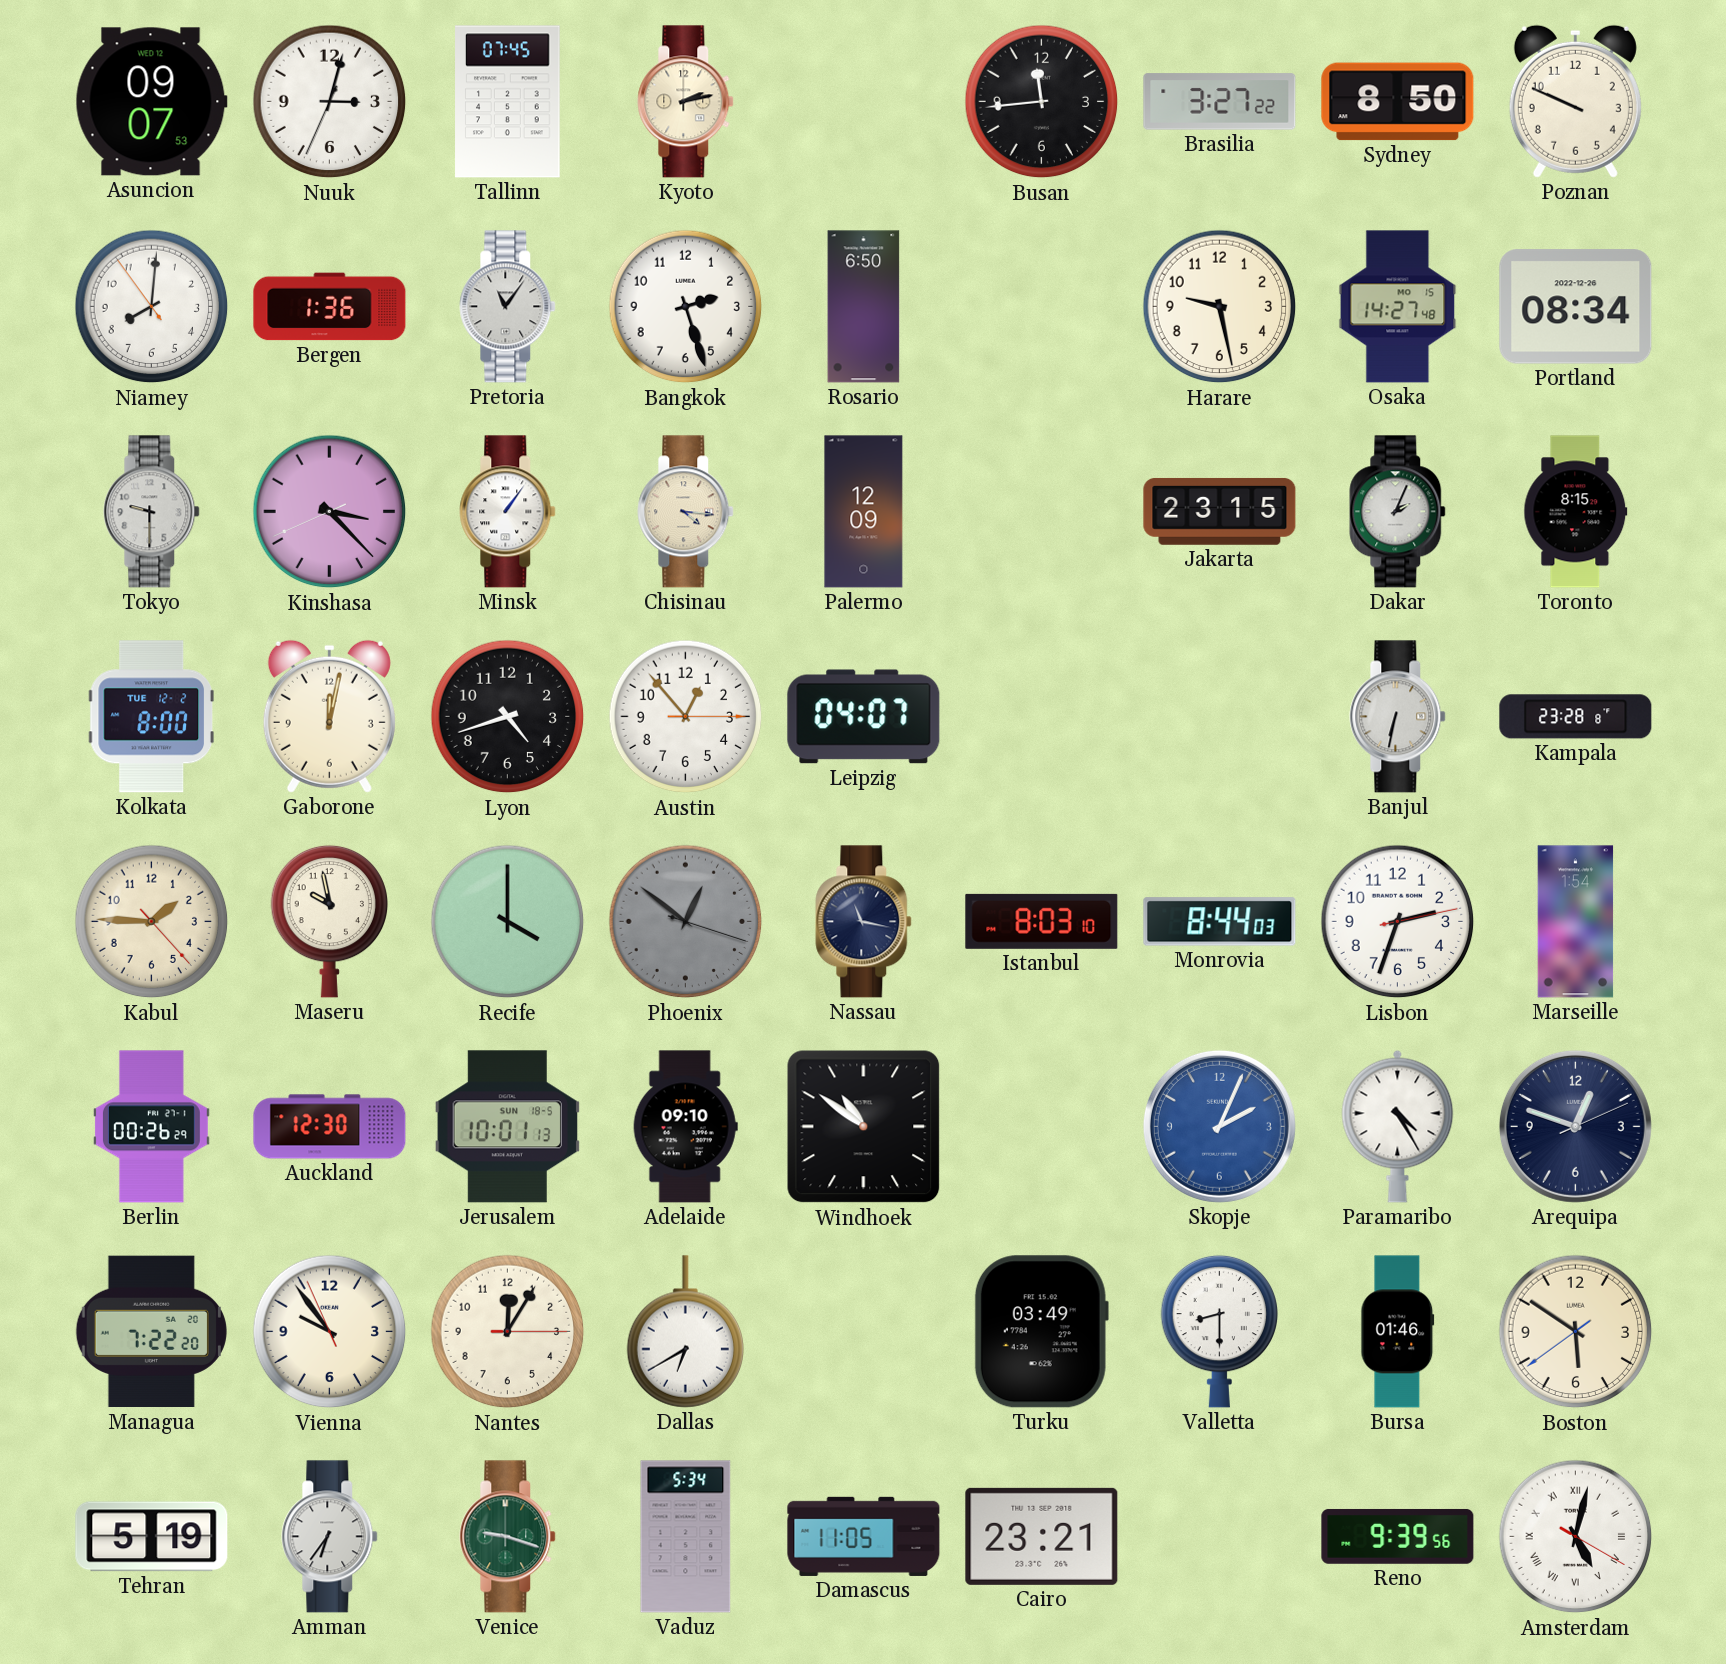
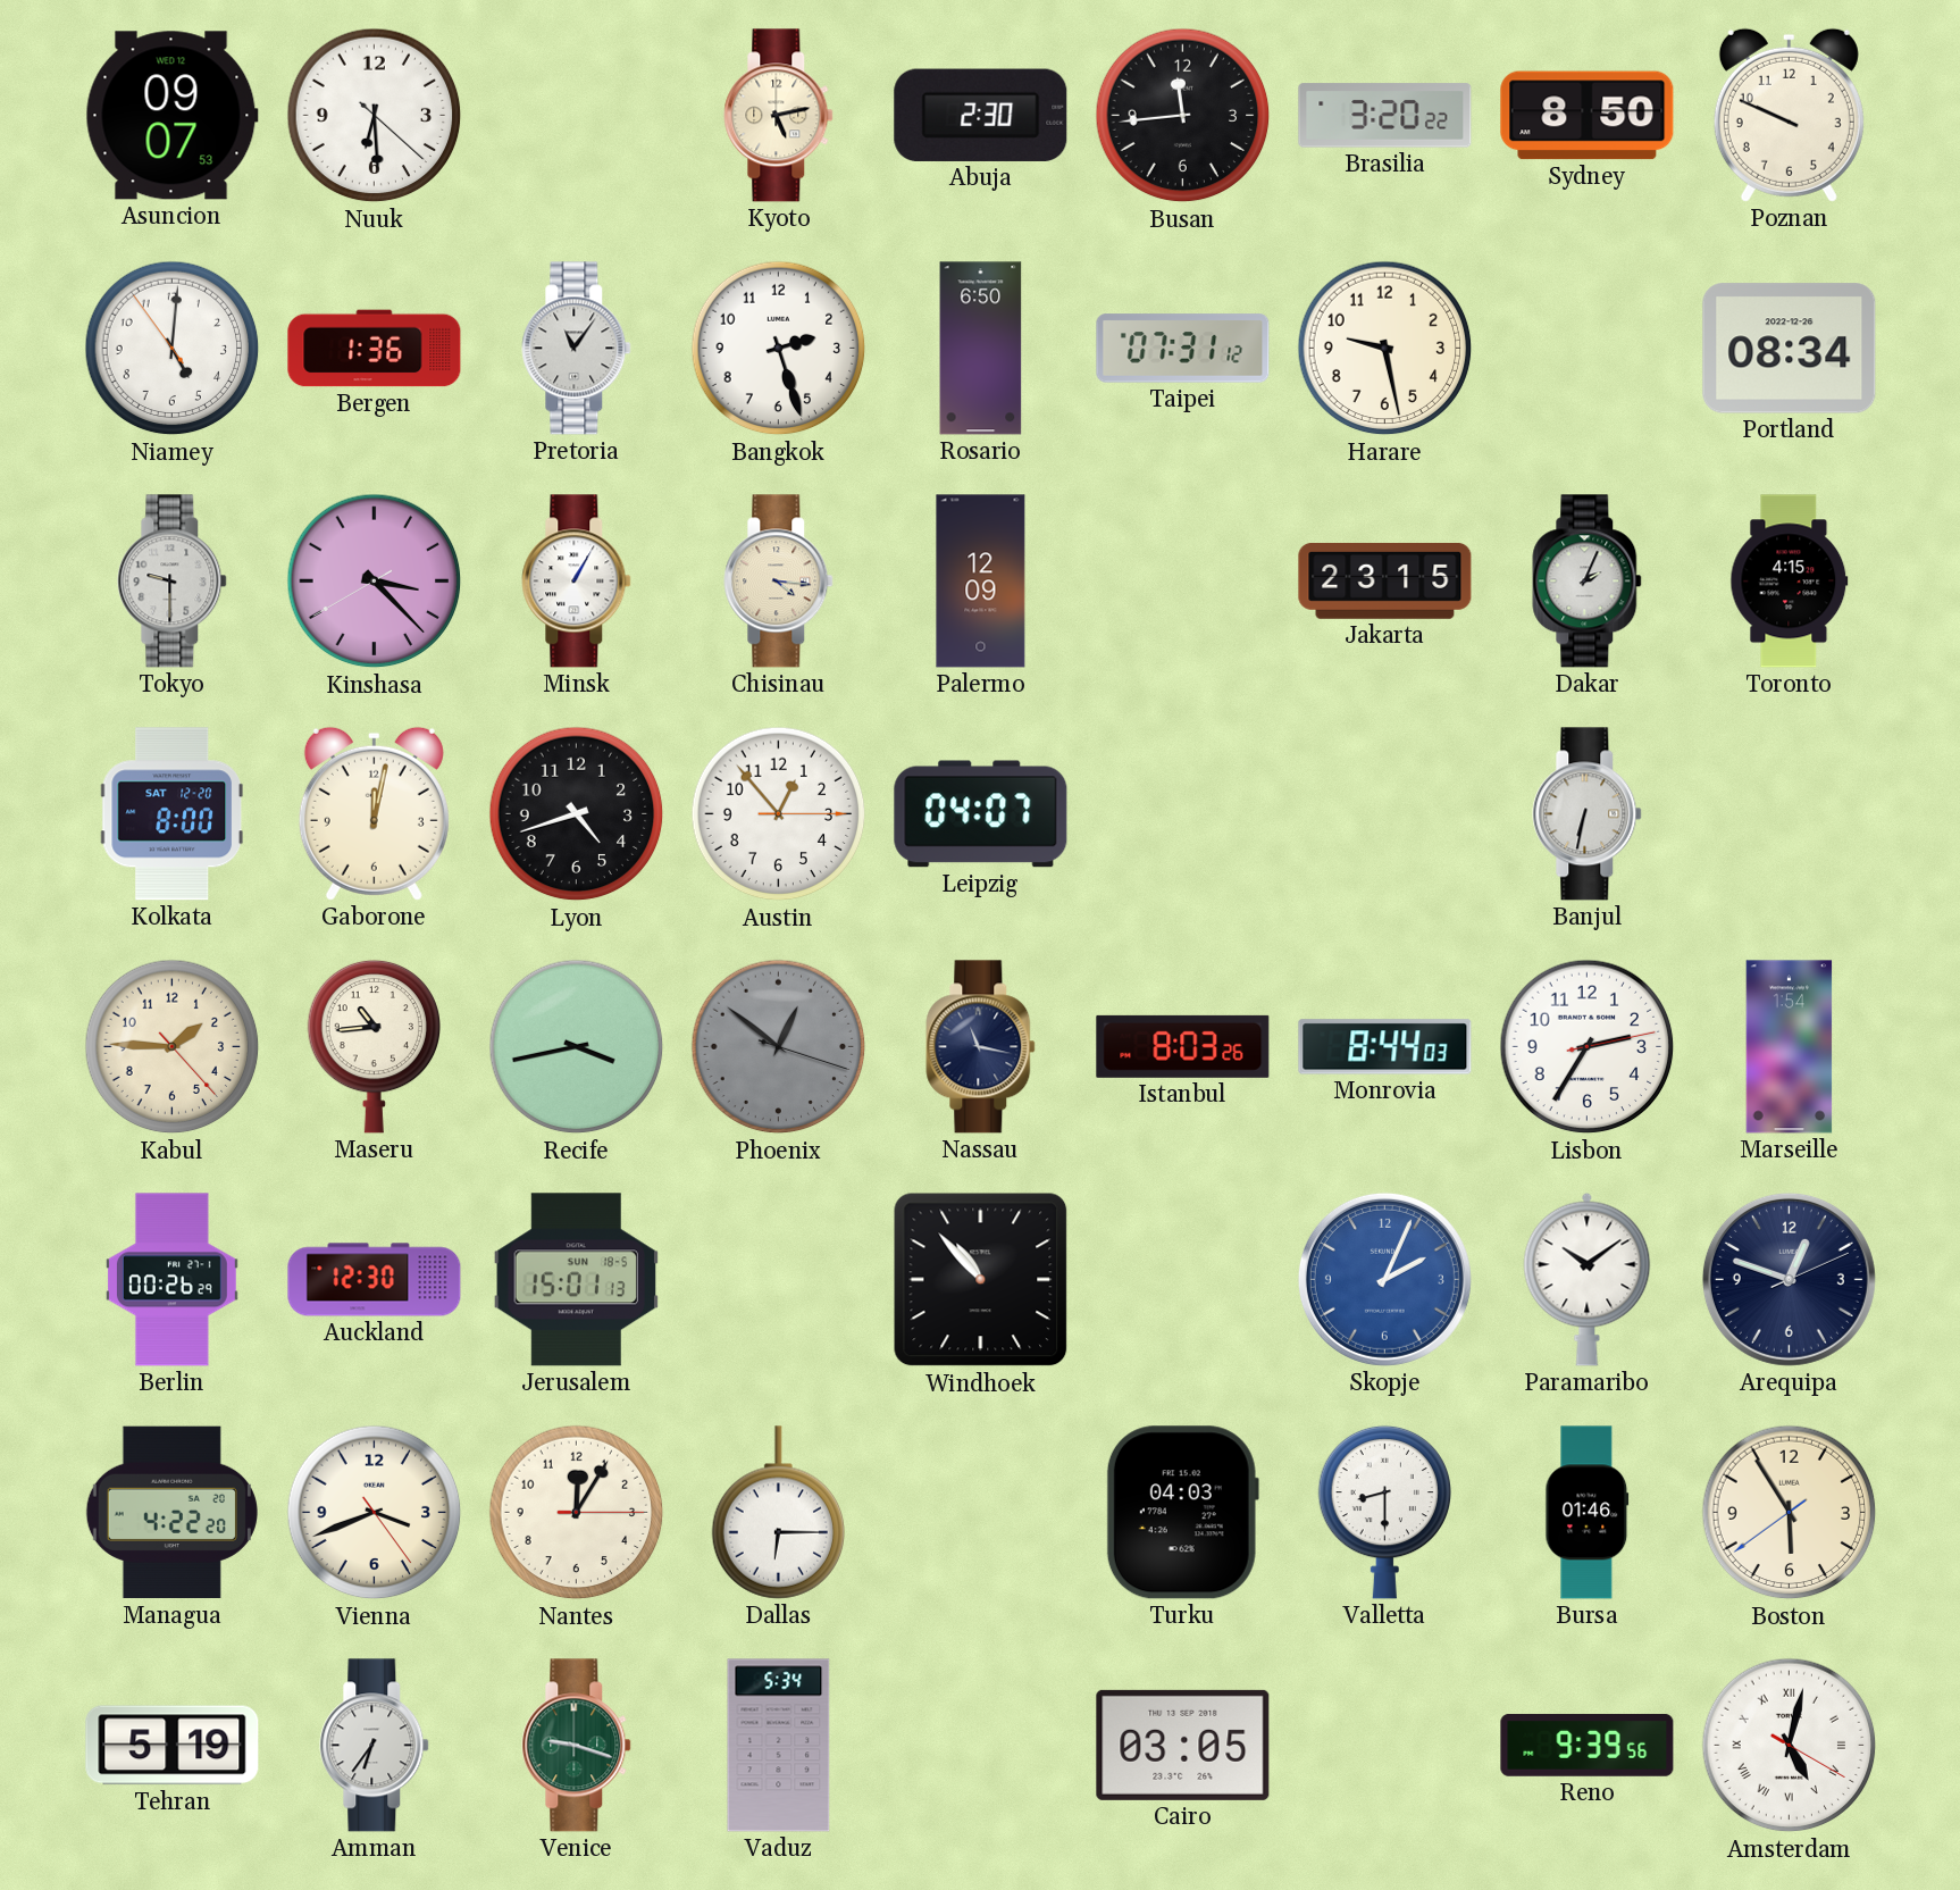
Nuuk: 3:02 -> 6:29
Tallinn: 07:45 -> none
Kyoto: 2:13 -> 5:13
Abuja: none -> 2:30
Brasilia: 3:27 -> 3:20
Niamey: 8:00 -> 5:00
Taipei: none -> 07:31
Osaka: 14:27 -> none
Kinshasa: 3:22:41 -> 3:22:40
Minsk: 1:06 -> 1:05
Toronto: 8:15 -> 4:15
Kolkata date: TUE 12-2 -> SAT 12-20
Kampala: 23:28 -> none
Maseru: 9:58 -> 10:44
Recife: 4:00 -> 3:43
Istanbul: 8:03:10 -> 8:03:26
Lisbon: 2:33 -> 2:35
Jerusalem: 10:01 -> 15:01
Adelaide: 09:10 -> none
Windhoek: 10:51 -> 10:53
Paramaribo: 4:25 -> 10:09
Managua: 7:22 -> 4:22
Vienna: 9:53 -> 3:41
Dallas: 6:40 -> 6:15
Turku: 03:49 -> 04:03
Boston: 5:50 -> 5:54
Damascus: 11:05 -> none
Cairo: 23:21 -> 03:05
